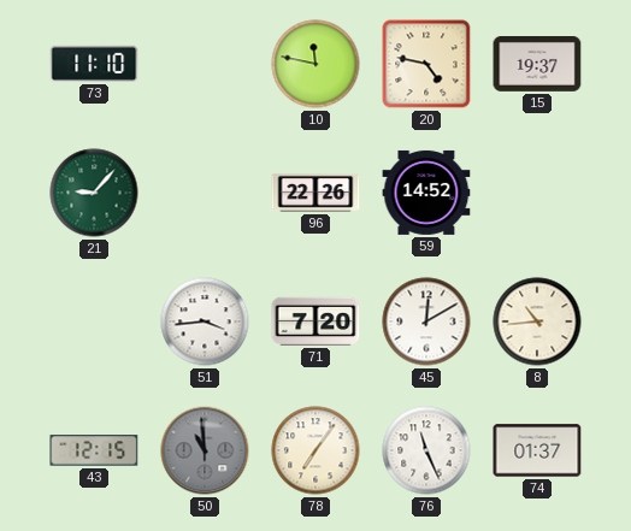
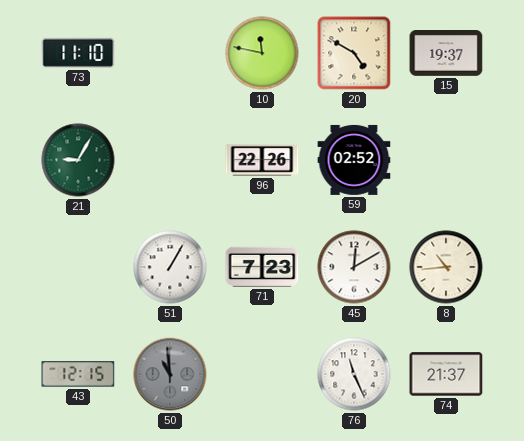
20: 4:47 -> 4:50
21: 9:07 -> 9:05
59: 14:52 -> 02:52
51: 3:44 -> 1:05
71: 7:20 -> 7:23
78: 7:06 -> none
74: 01:37 -> 21:37
